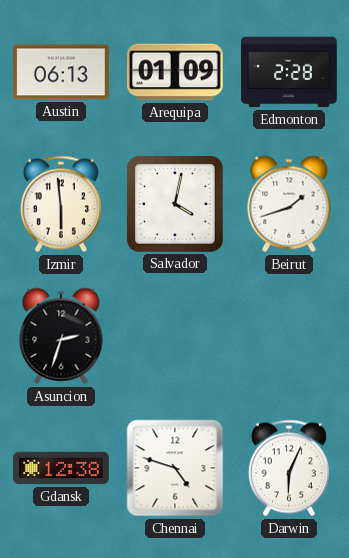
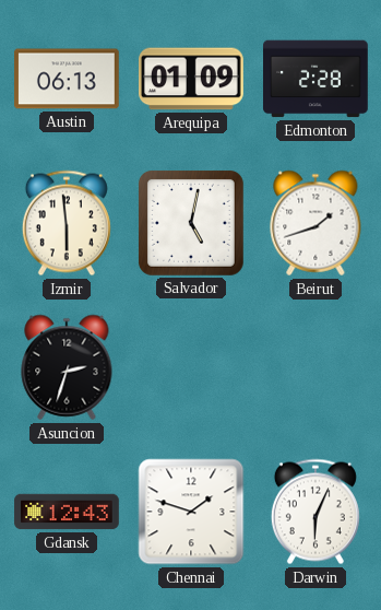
Salvador: 4:02 -> 5:02
Gdansk: 12:38 -> 12:43
Chennai: 4:48 -> 1:48
